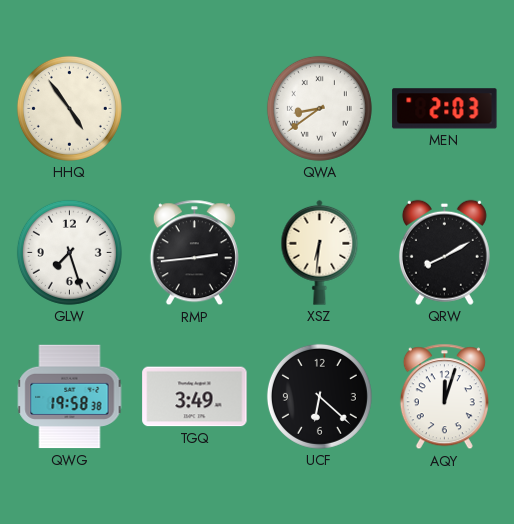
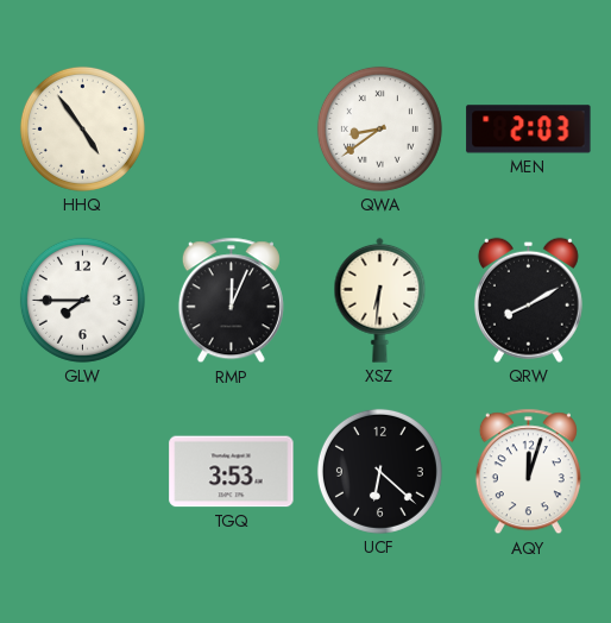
GLW: 7:27 -> 7:45
RMP: 2:44 -> 12:04
QWG: 19:58 -> none
TGQ: 3:49 -> 3:53
